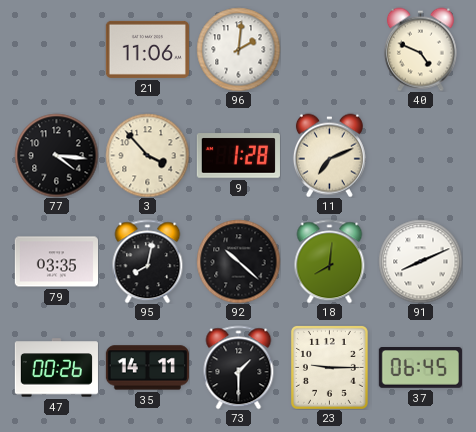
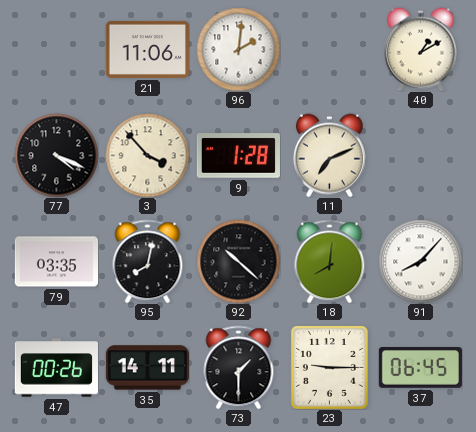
40: 4:49 -> 1:10
77: 4:16 -> 4:19
91: 8:11 -> 8:07
